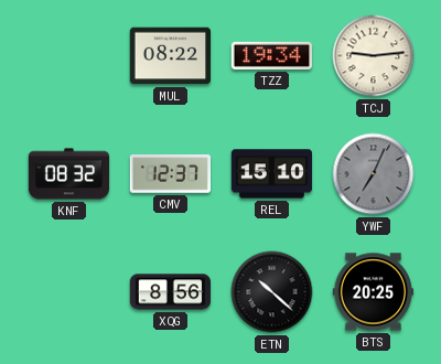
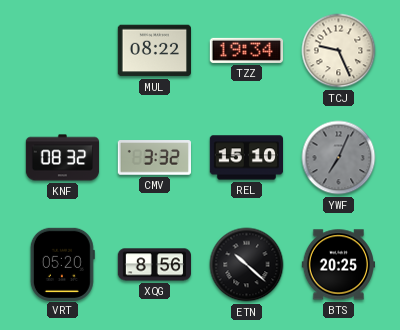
TCJ: 9:14 -> 9:26
CMV: 12:37 -> 3:32
VRT: none -> 05:20
